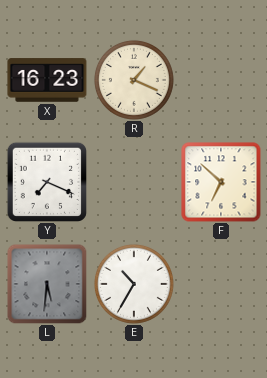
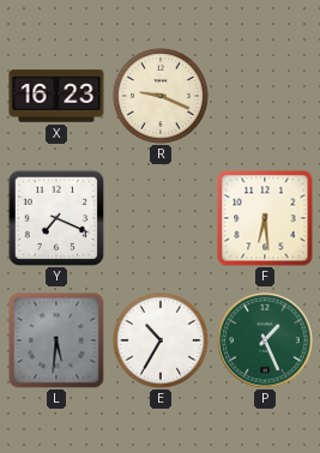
R: 1:19 -> 9:19
F: 6:52 -> 6:29
P: none -> 1:26
